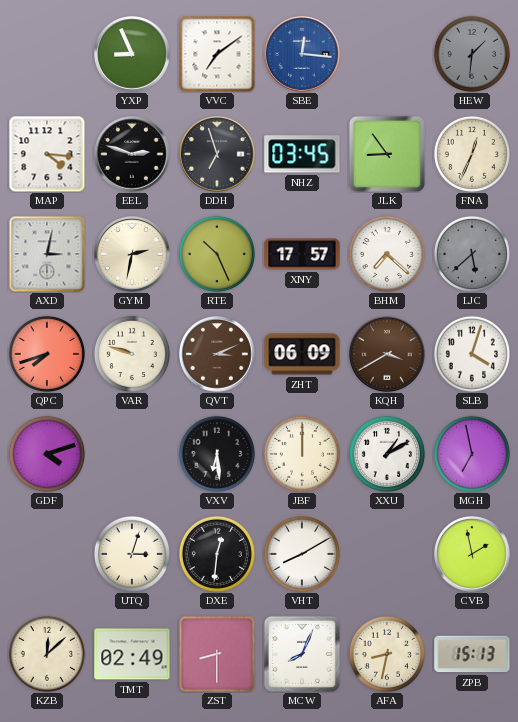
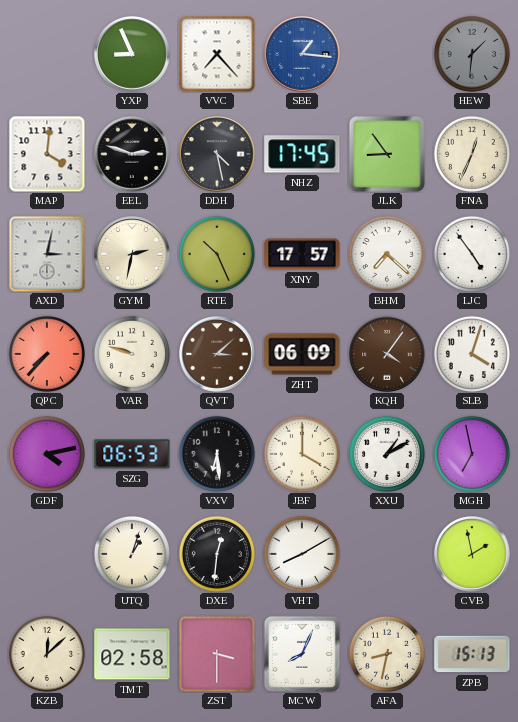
VVC: 7:09 -> 7:23
SBE: 12:16 -> 1:16
MAP: 4:16 -> 4:01
DDH: 6:57 -> 4:28
NHZ: 03:45 -> 17:45
LJC: 5:38 -> 4:54
LJC dial: grey -> white
QPC: 7:42 -> 7:37
QVT: 3:11 -> 3:08
KQH: 3:40 -> 4:06
GDF: 4:12 -> 4:13
SZG: none -> 06:53
JBF: 12:00 -> 4:00
UTQ: 3:03 -> 1:03
TMT: 02:49 -> 02:58
ZST: 8:30 -> 3:30
